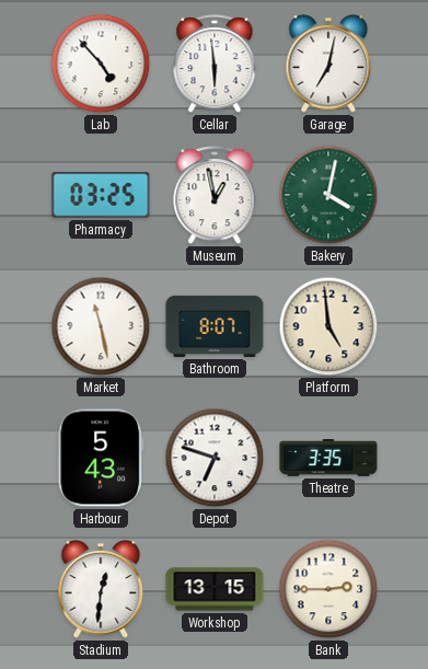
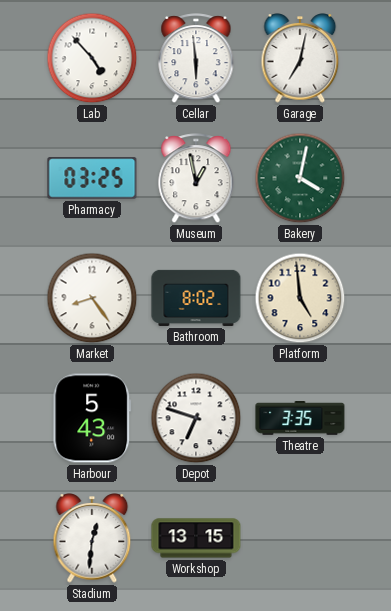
Market: 11:28 -> 8:24
Bathroom: 8:07 -> 8:02
Bank: 2:45 -> none
